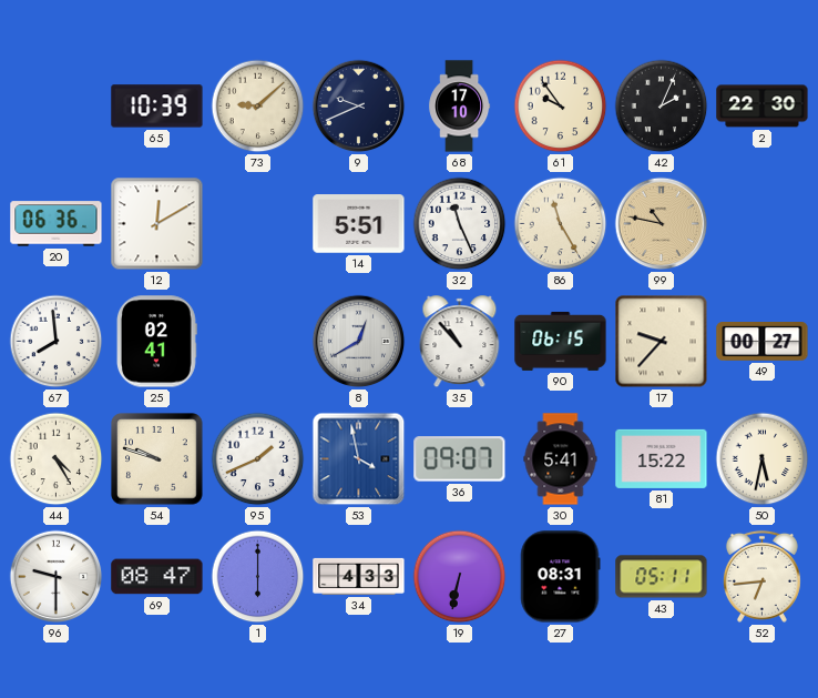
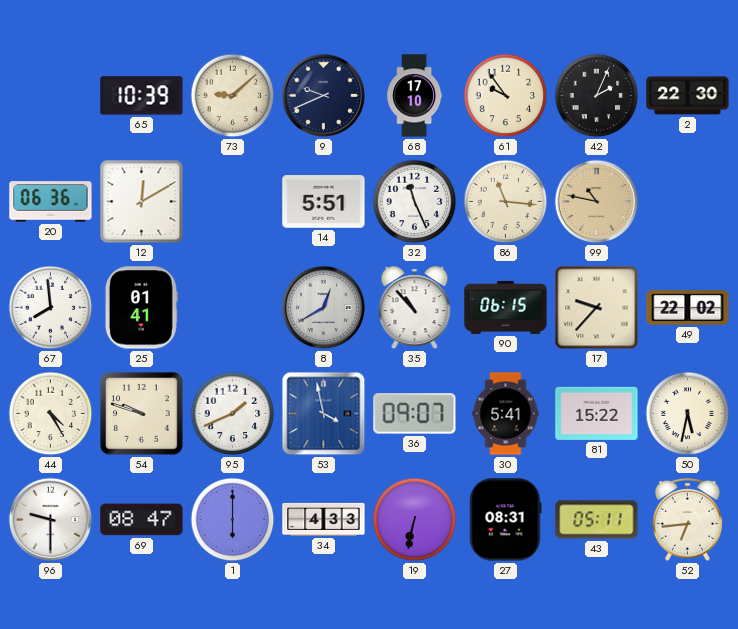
86: 11:25 -> 11:16
25: 02:41 -> 01:41
49: 00:27 -> 22:02
